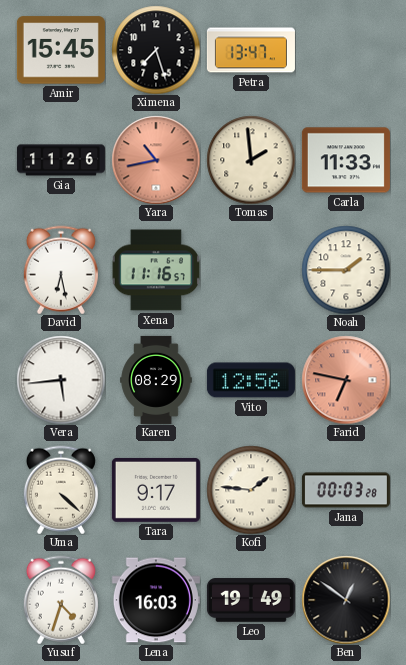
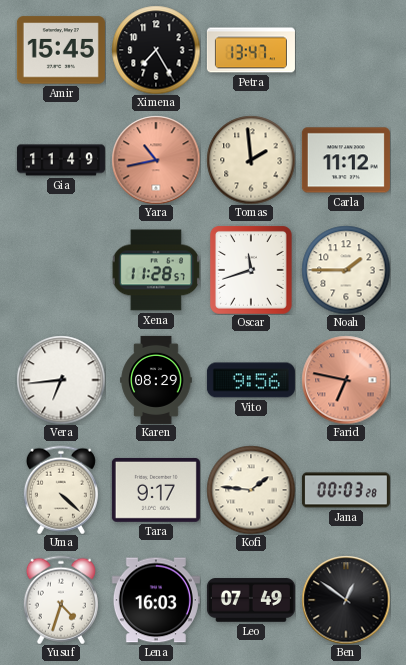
Ximena: 7:27 -> 7:25
Gia: 11:26 -> 11:49
Carla: 11:33 -> 11:12
David: 6:28 -> none
Xena: 11:16 -> 11:28
Oscar: none -> 11:42
Vera: 5:44 -> 6:44
Vito: 12:56 -> 9:56
Leo: 19:49 -> 07:49
